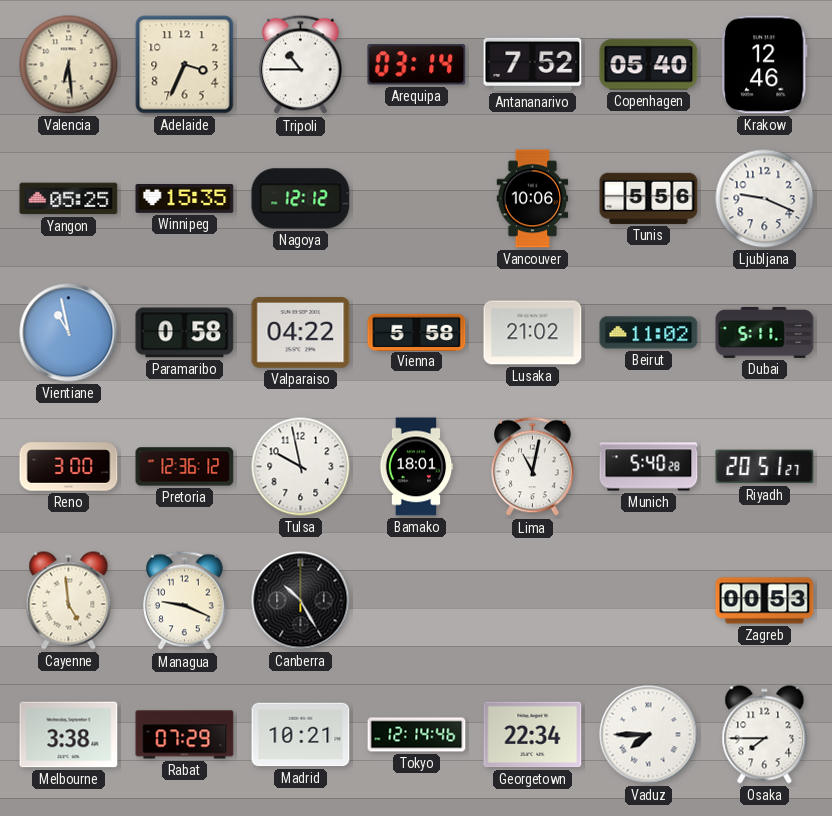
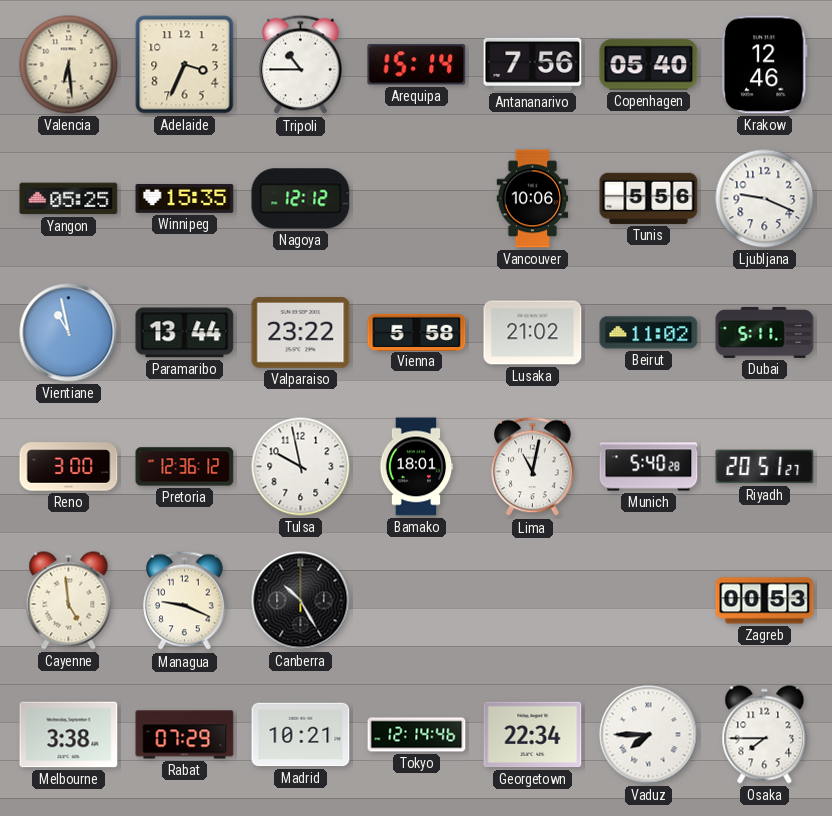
Arequipa: 03:14 -> 15:14
Antananarivo: 7:52 -> 7:56
Paramaribo: 0:58 -> 13:44
Valparaiso: 04:22 -> 23:22
